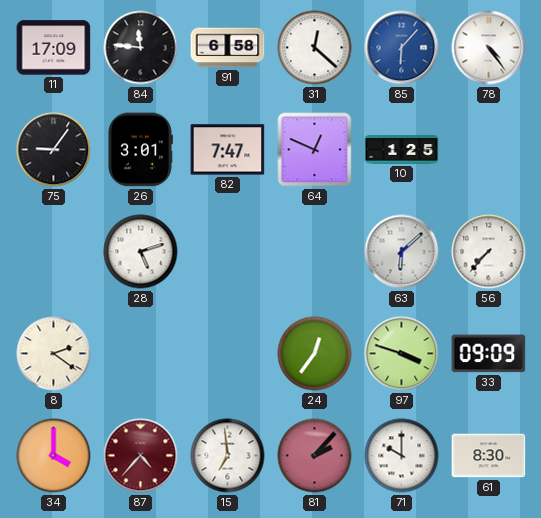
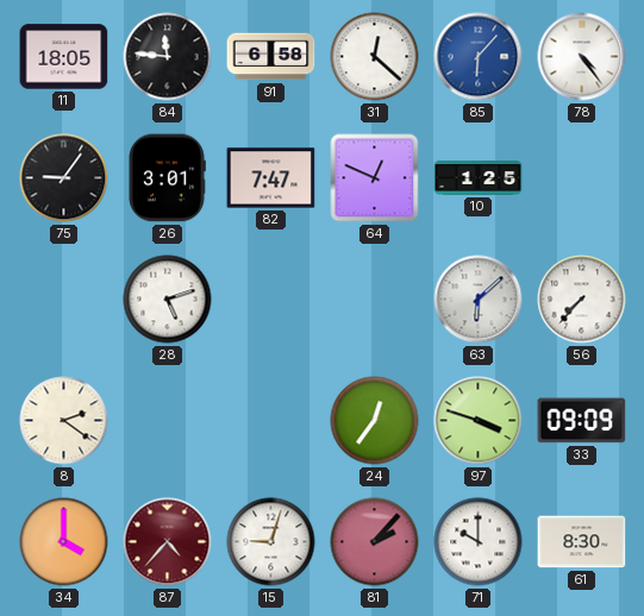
11: 17:09 -> 18:05
15: 6:59 -> 9:03
